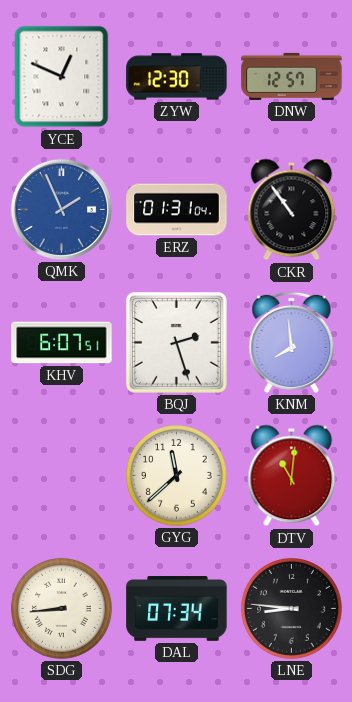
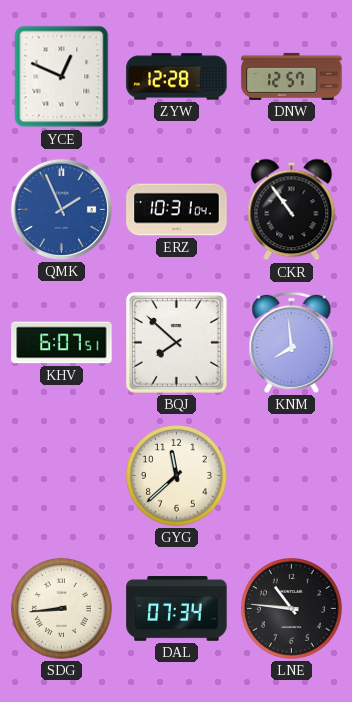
ZYW: 12:30 -> 12:28
ERZ: 01:31 -> 10:31
BQJ: 2:27 -> 7:52
DTV: 11:01 -> none
LNE: 8:46 -> 10:46
